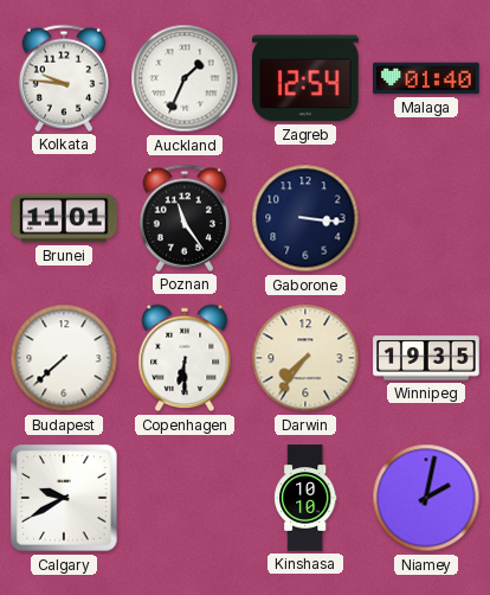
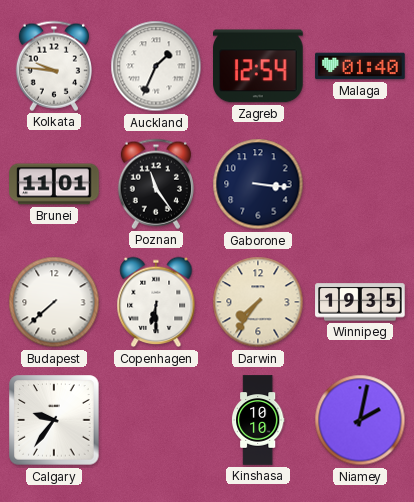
Calgary: 9:40 -> 9:36
